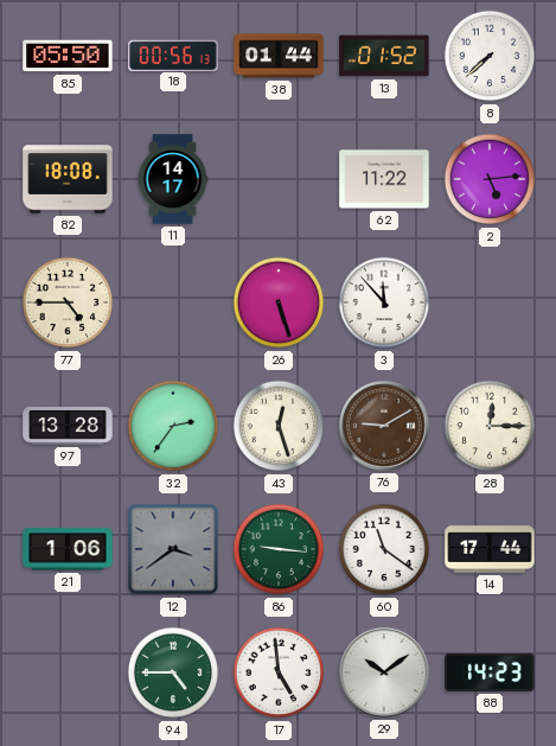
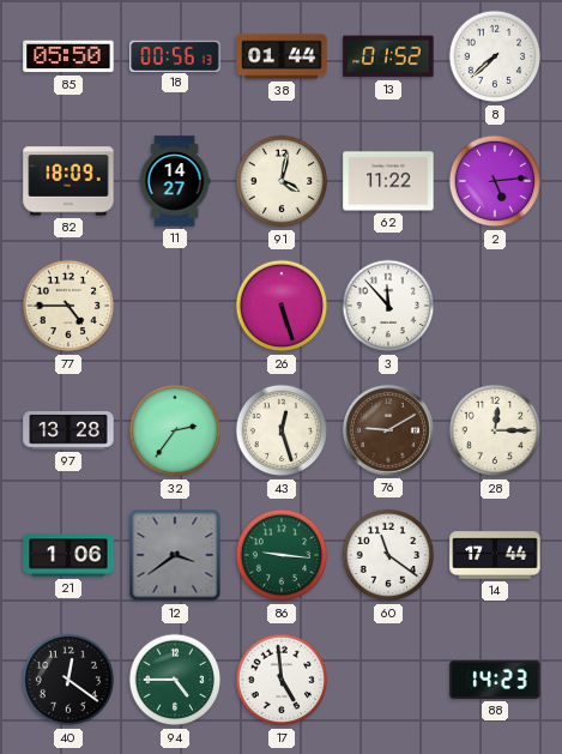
82: 18:08 -> 18:09
11: 14:17 -> 14:27
91: none -> 4:02
40: none -> 12:21
29: 10:09 -> none
